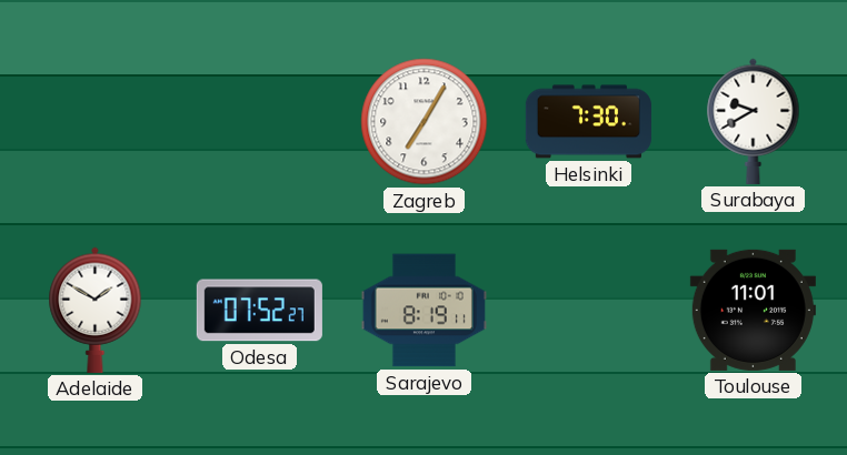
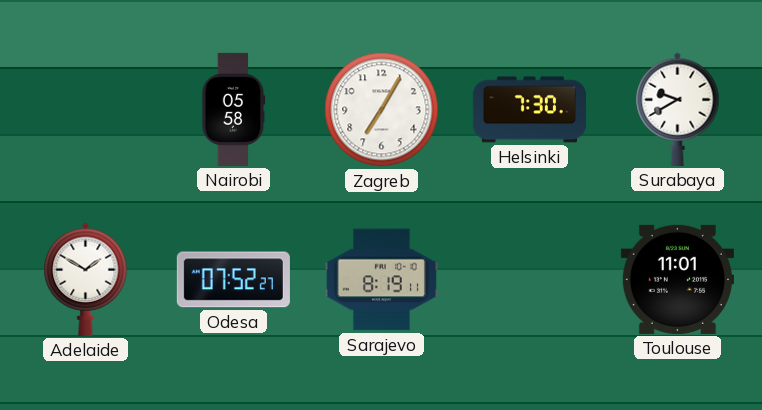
Nairobi: none -> 05:58
